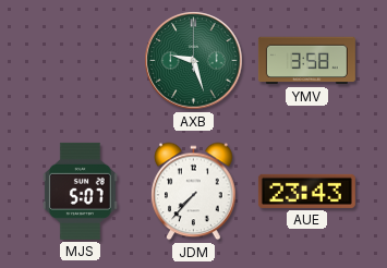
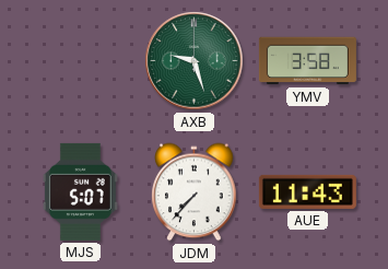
AUE: 23:43 -> 11:43
